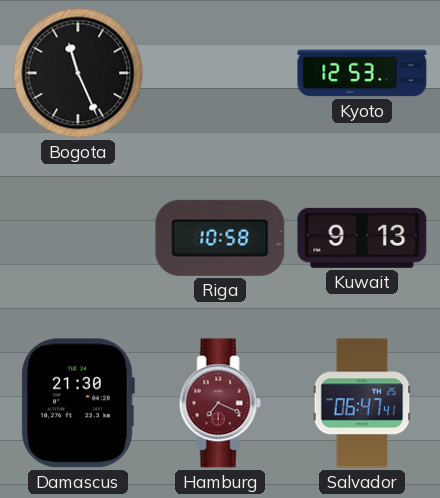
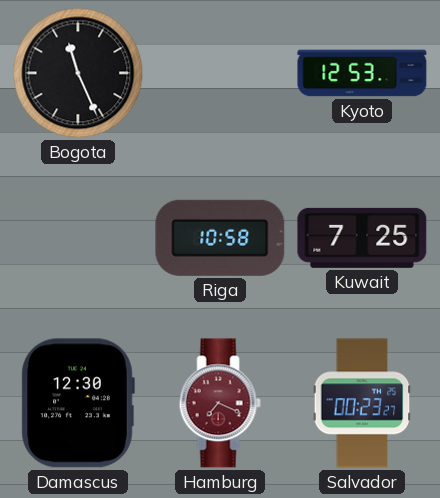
Kuwait: 9:13 -> 7:25
Damascus: 21:30 -> 12:30
Salvador: 06:47 -> 00:23
